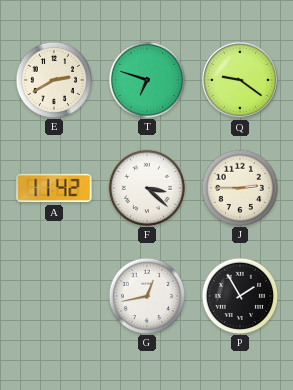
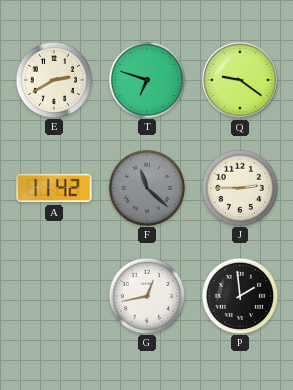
F: 3:22 -> 11:22
F dial: white -> grey
P: 1:55 -> 1:59
